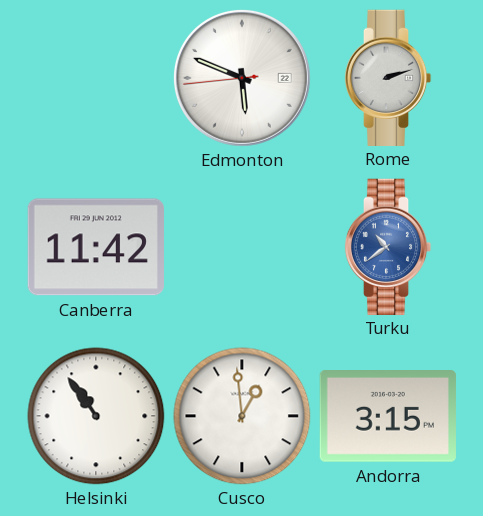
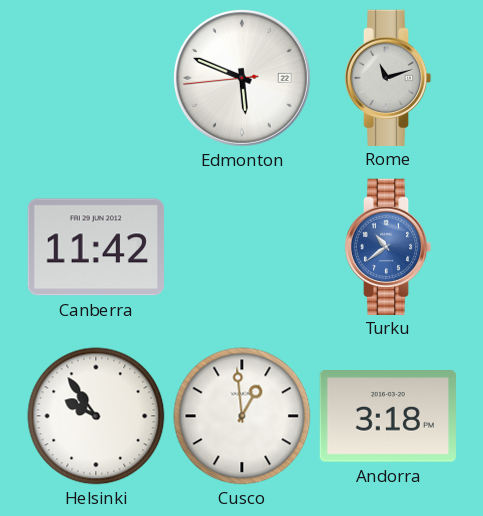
Rome: 2:12 -> 11:12
Helsinki: 10:54 -> 9:54
Andorra: 3:15 -> 3:18
